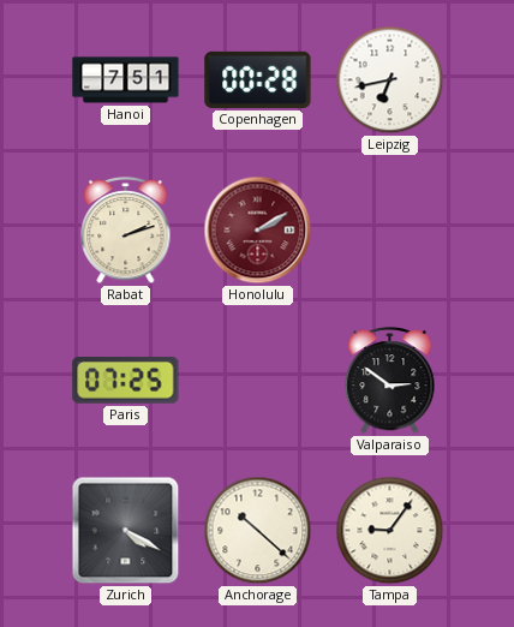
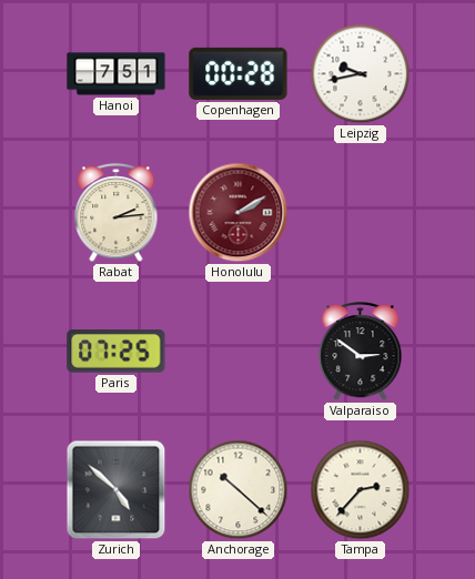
Leipzig: 6:43 -> 9:43
Rabat: 2:12 -> 2:14
Zurich: 4:20 -> 4:52
Tampa: 9:06 -> 2:37
